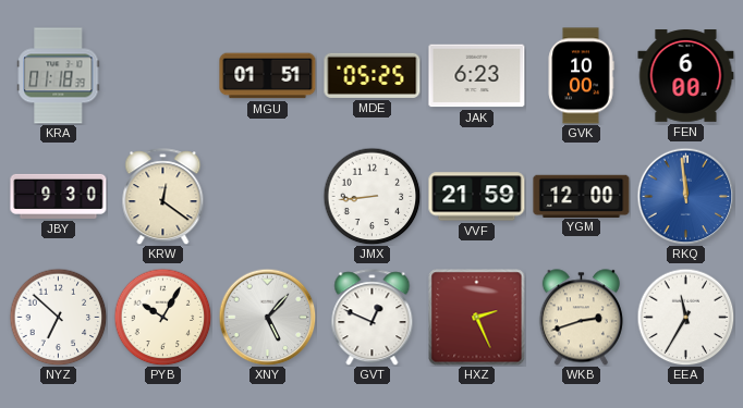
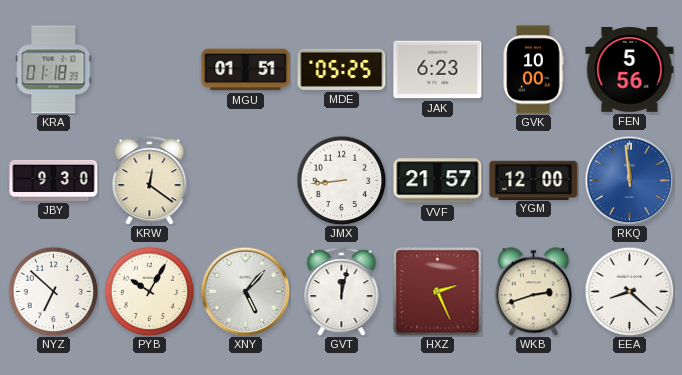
FEN: 6:00 -> 5:56
VVF: 21:59 -> 21:57
GVT: 12:49 -> 12:02
EEA: 11:35 -> 8:22
